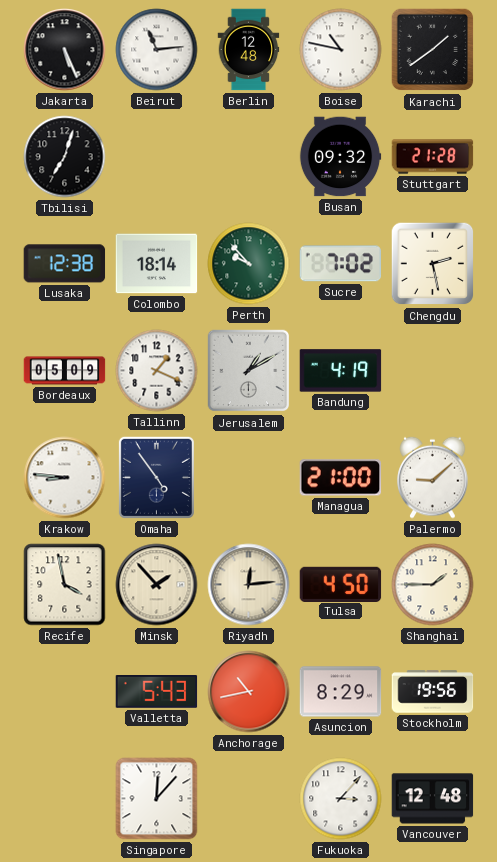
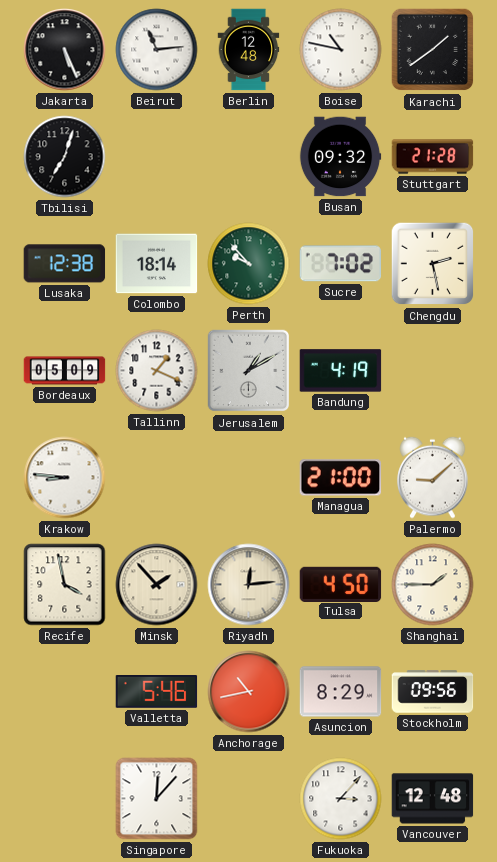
Omaha: 4:54 -> none
Valletta: 5:43 -> 5:46
Stockholm: 19:56 -> 09:56
